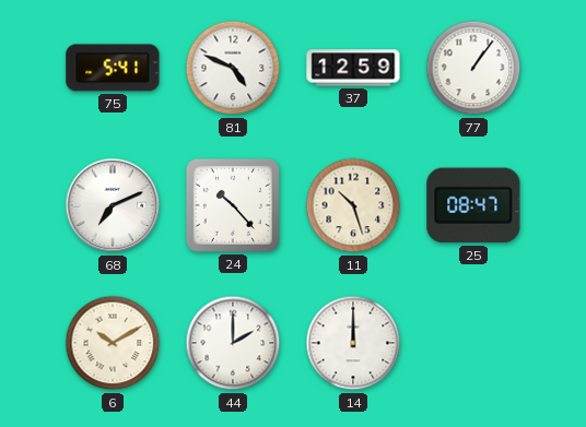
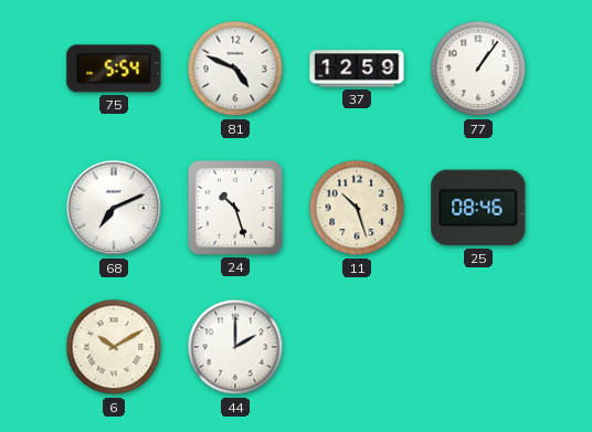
75: 5:41 -> 5:54
24: 10:23 -> 10:27
25: 08:47 -> 08:46
14: 12:00 -> none
